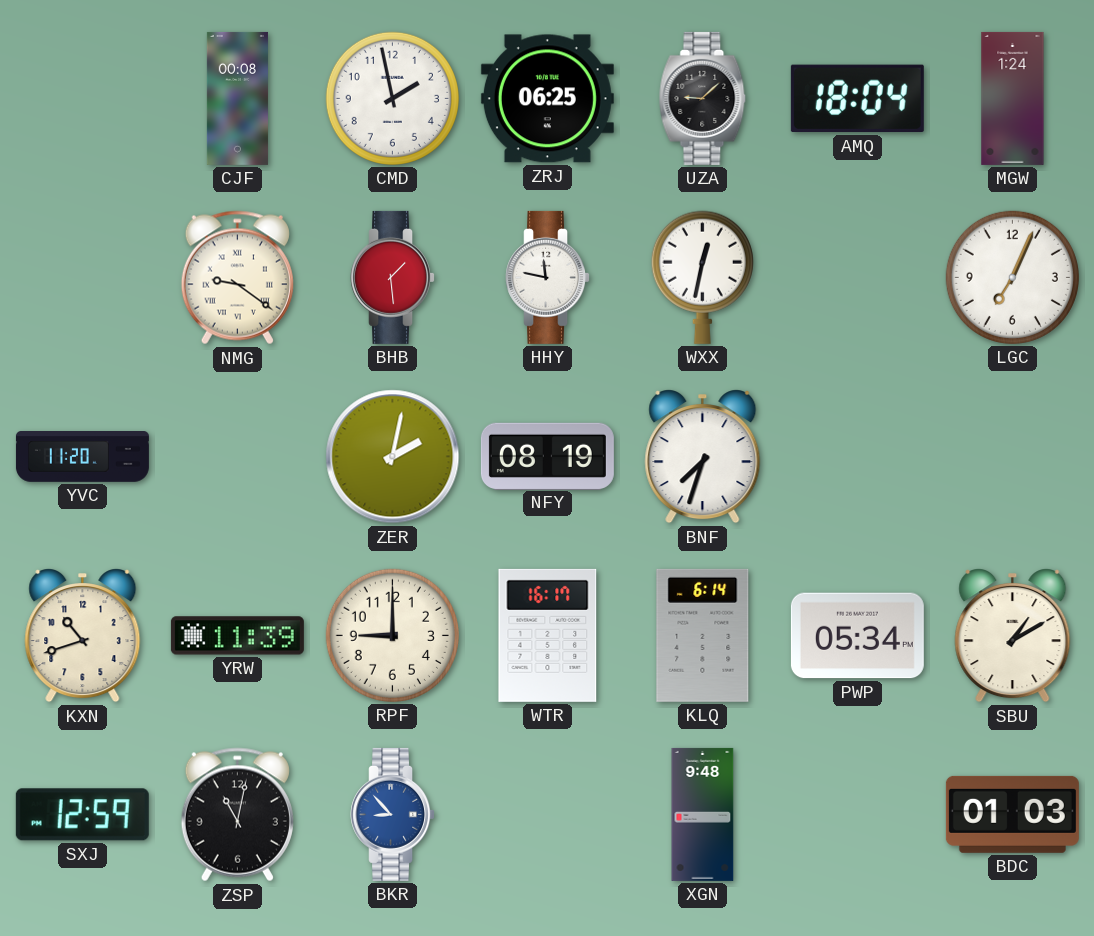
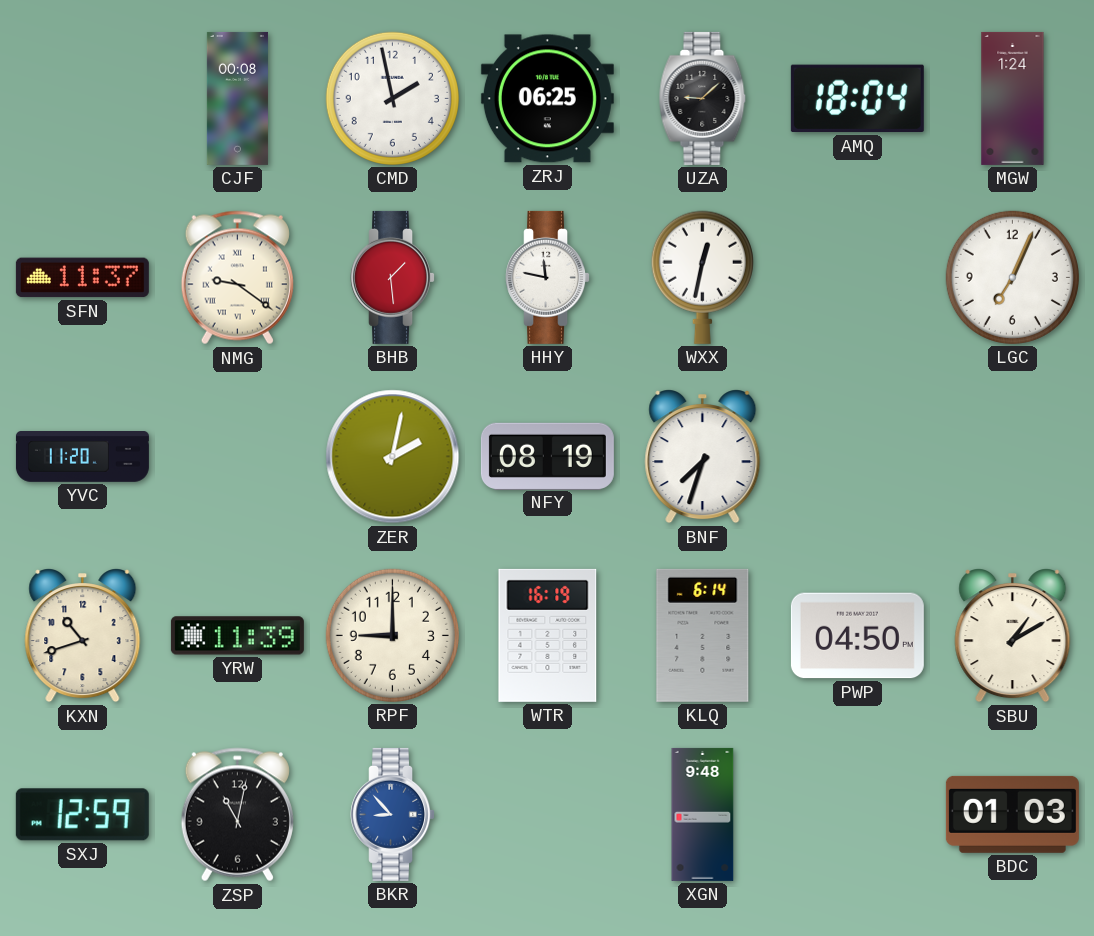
SFN: none -> 11:37
WTR: 16:17 -> 16:19
PWP: 05:34 -> 04:50
